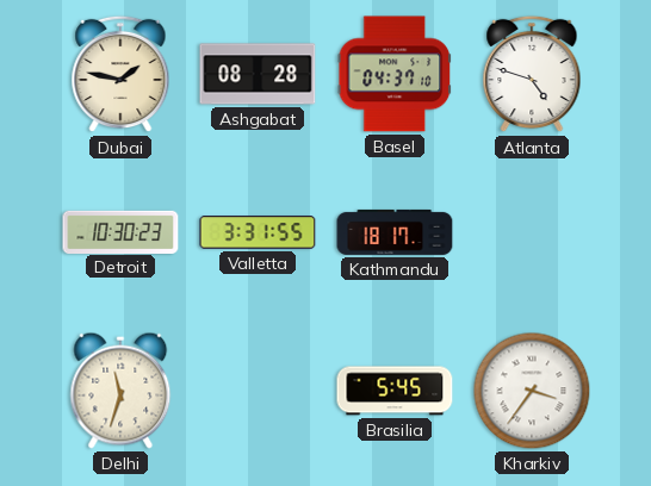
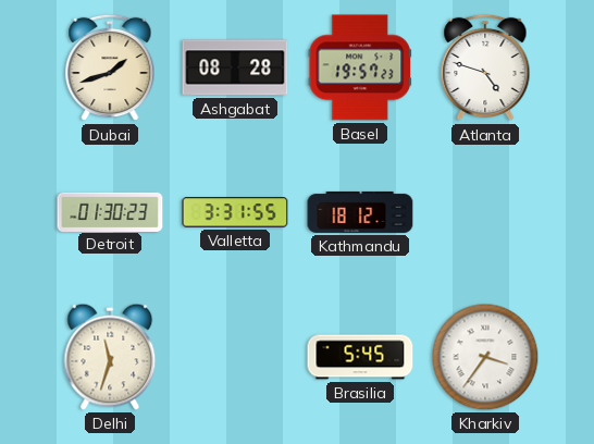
Dubai: 1:47 -> 1:42
Basel: 04:37 -> 19:57
Detroit: 10:30 -> 01:30
Kathmandu: 18:17 -> 18:12
